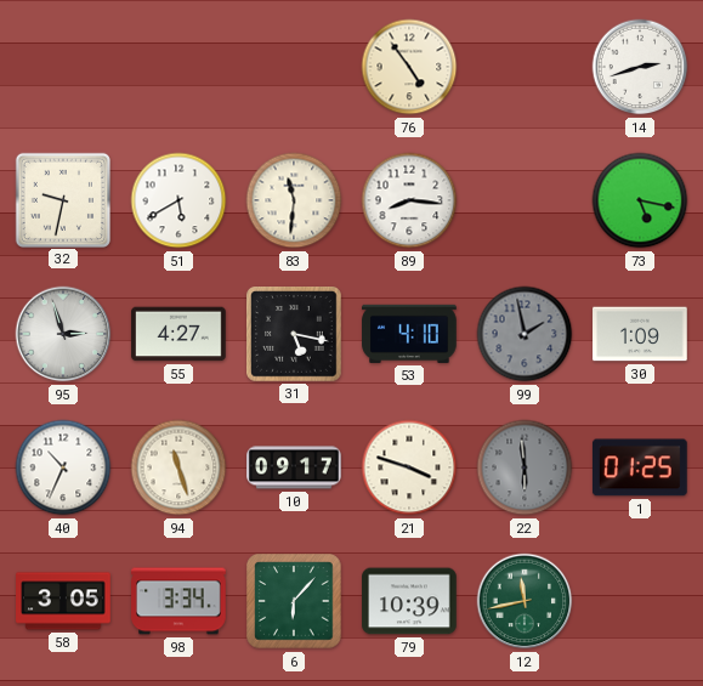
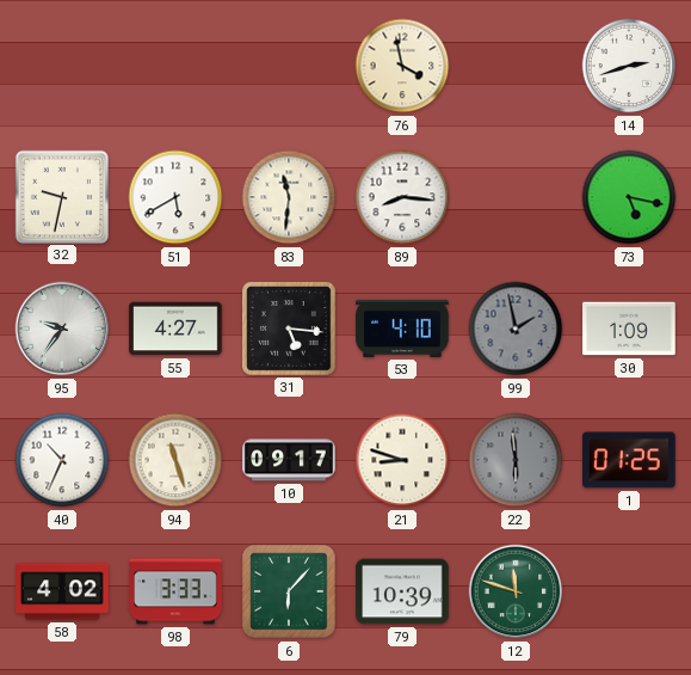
76: 4:54 -> 3:58
95: 2:57 -> 9:36
31: 5:17 -> 5:16
21: 3:48 -> 8:48
58: 3:05 -> 4:02
98: 3:34 -> 3:33
12: 11:43 -> 11:48
